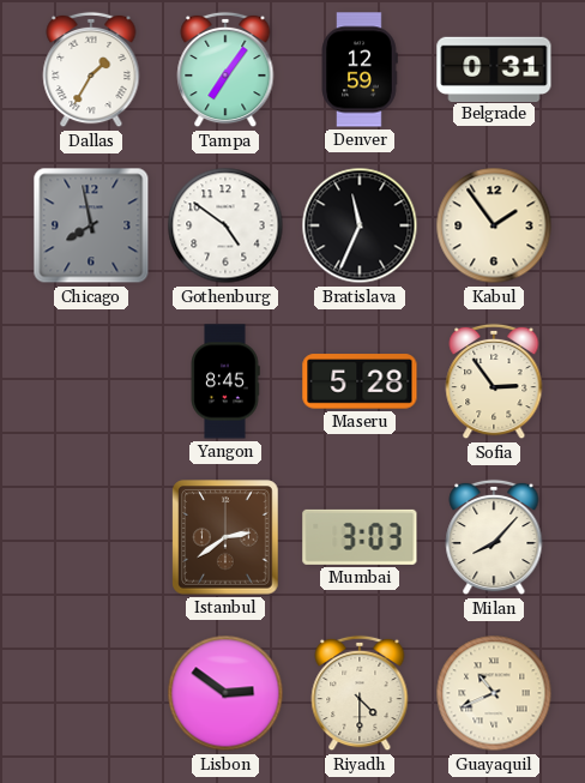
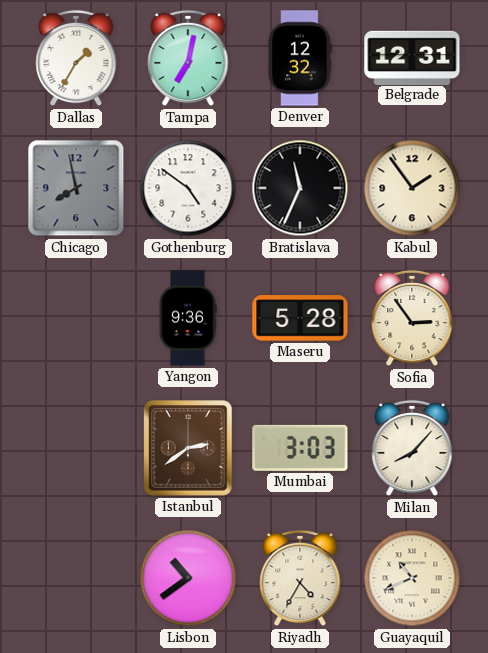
Tampa: 7:06 -> 7:02
Denver: 12:59 -> 12:32
Belgrade: 0:31 -> 12:31
Yangon: 8:45 -> 9:36
Lisbon: 2:51 -> 10:39
Riyadh: 4:30 -> 4:35
